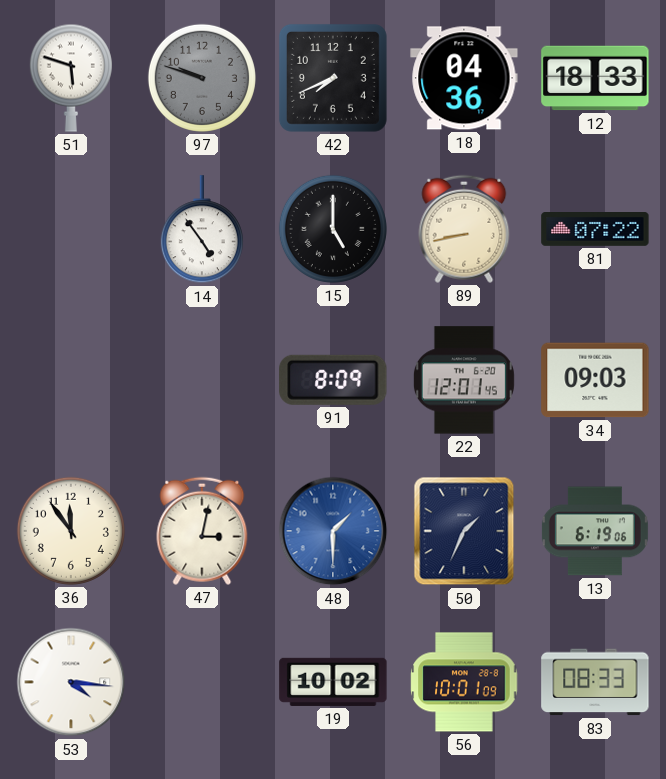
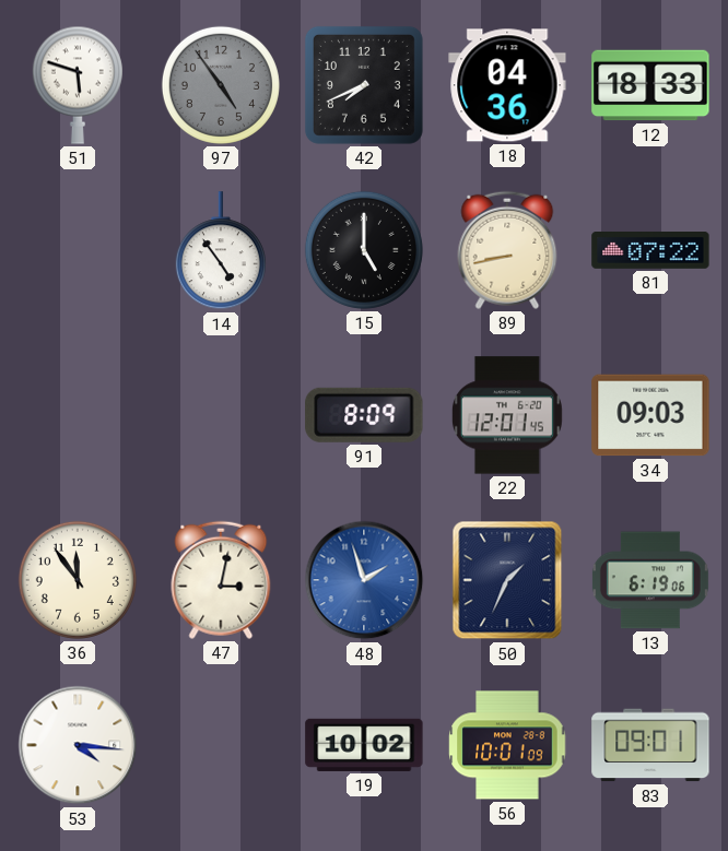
97: 9:48 -> 4:54
48: 1:30 -> 1:57
83: 08:33 -> 09:01
